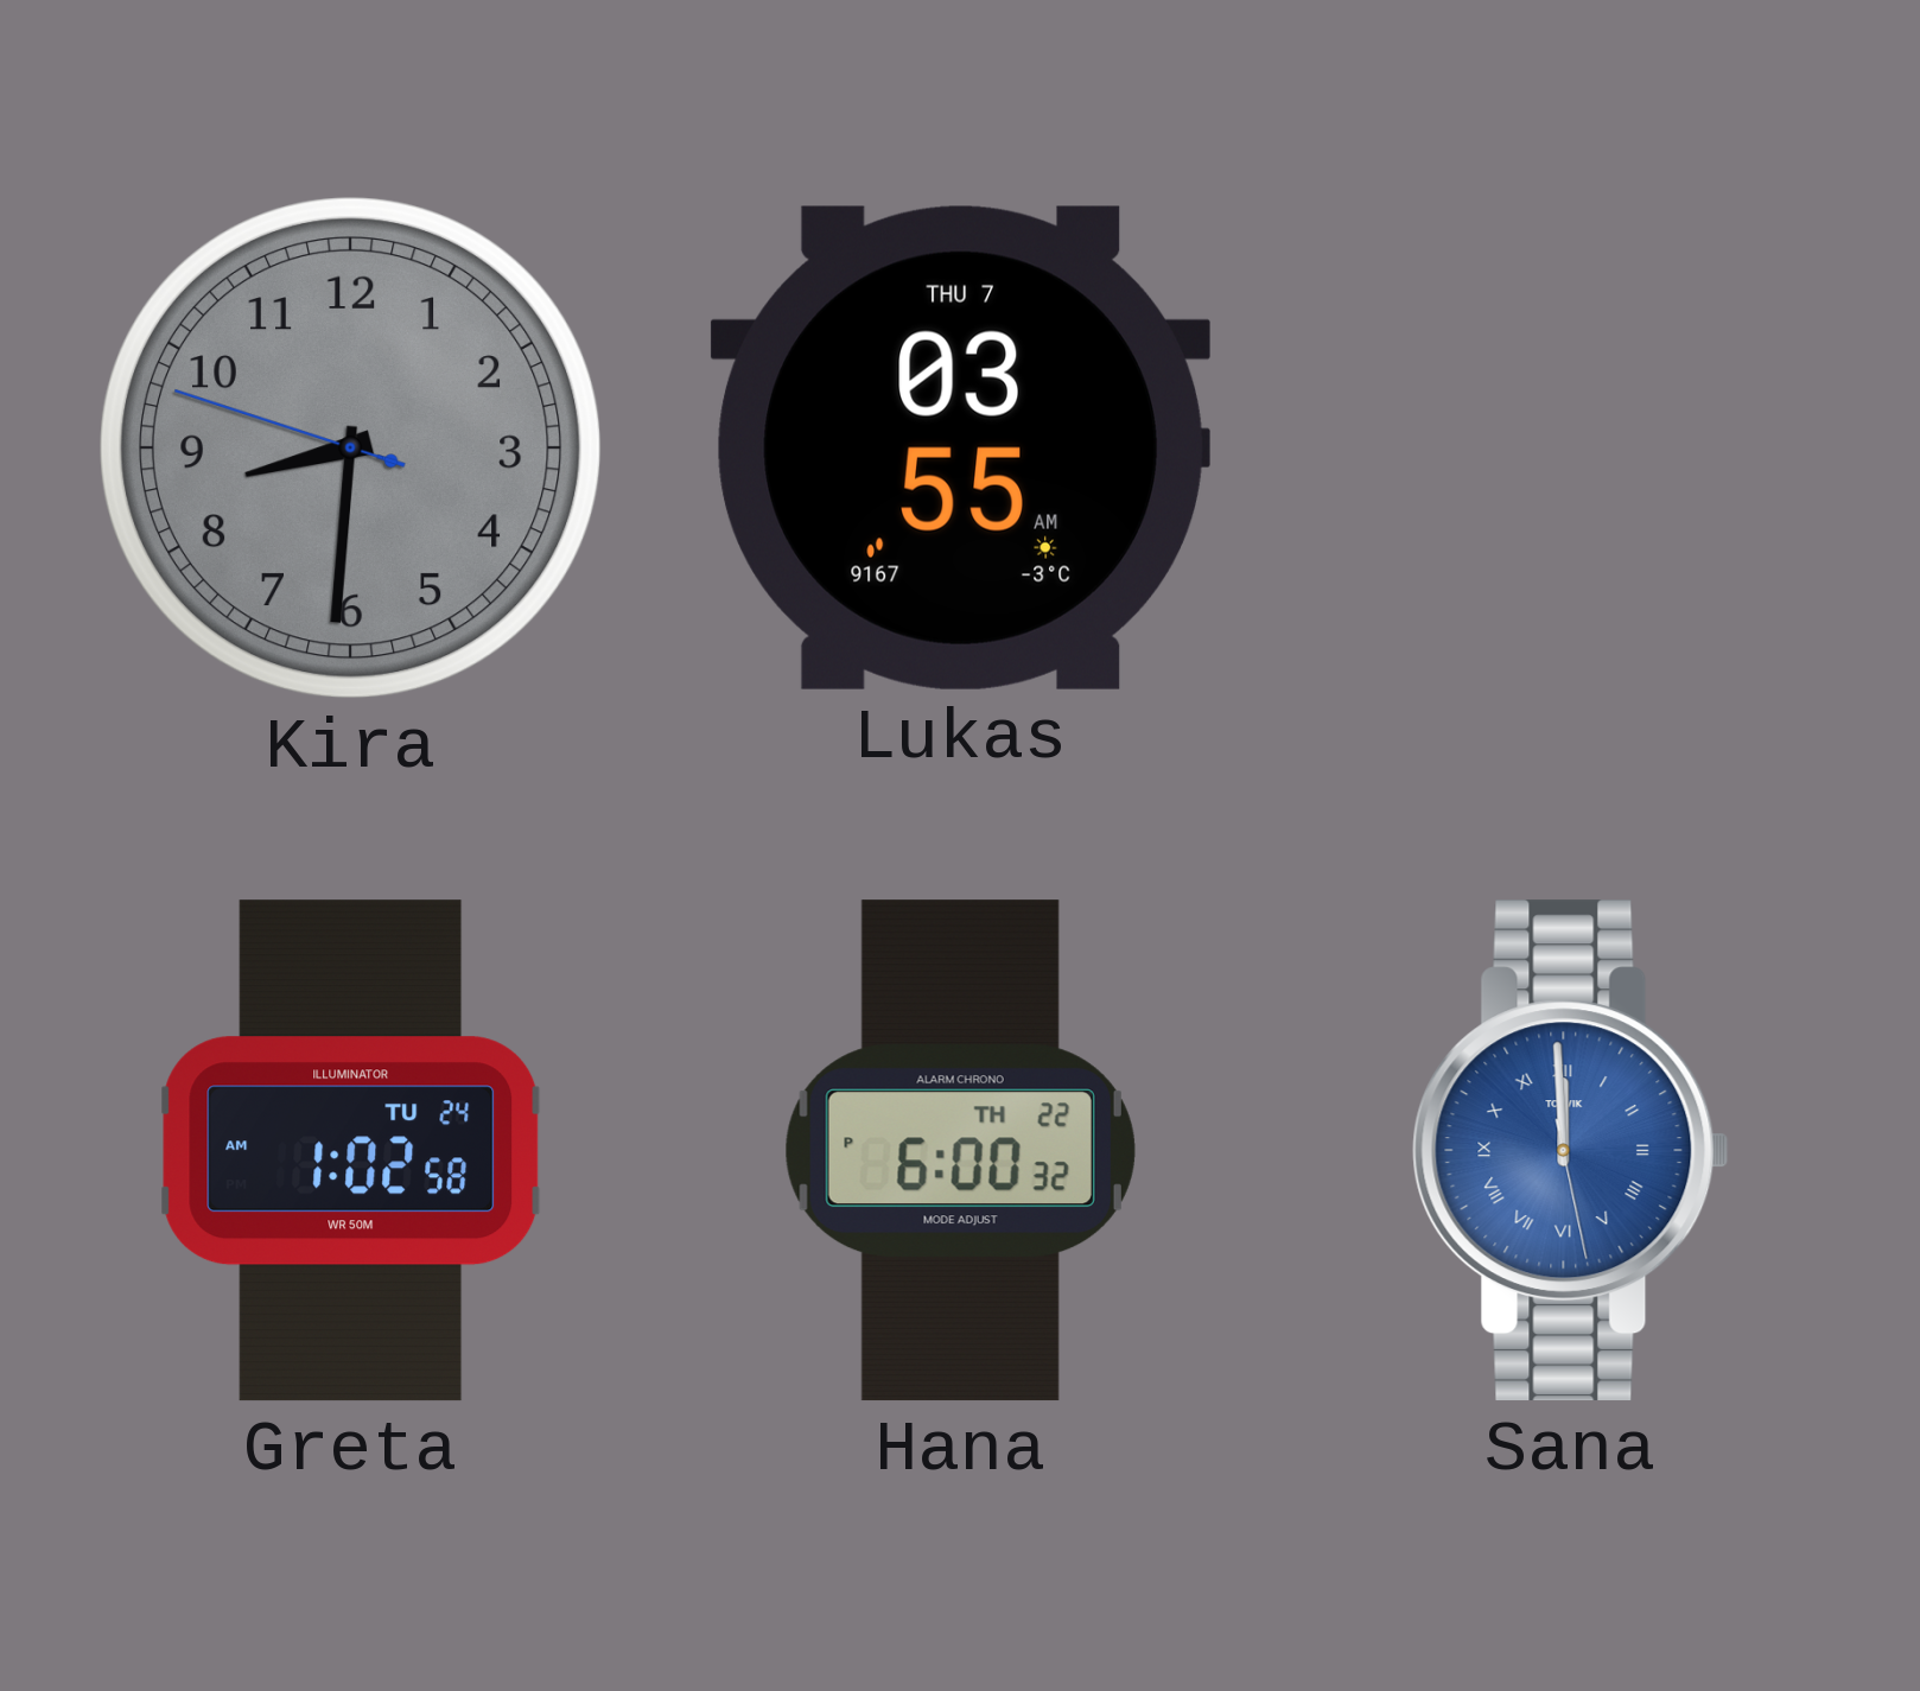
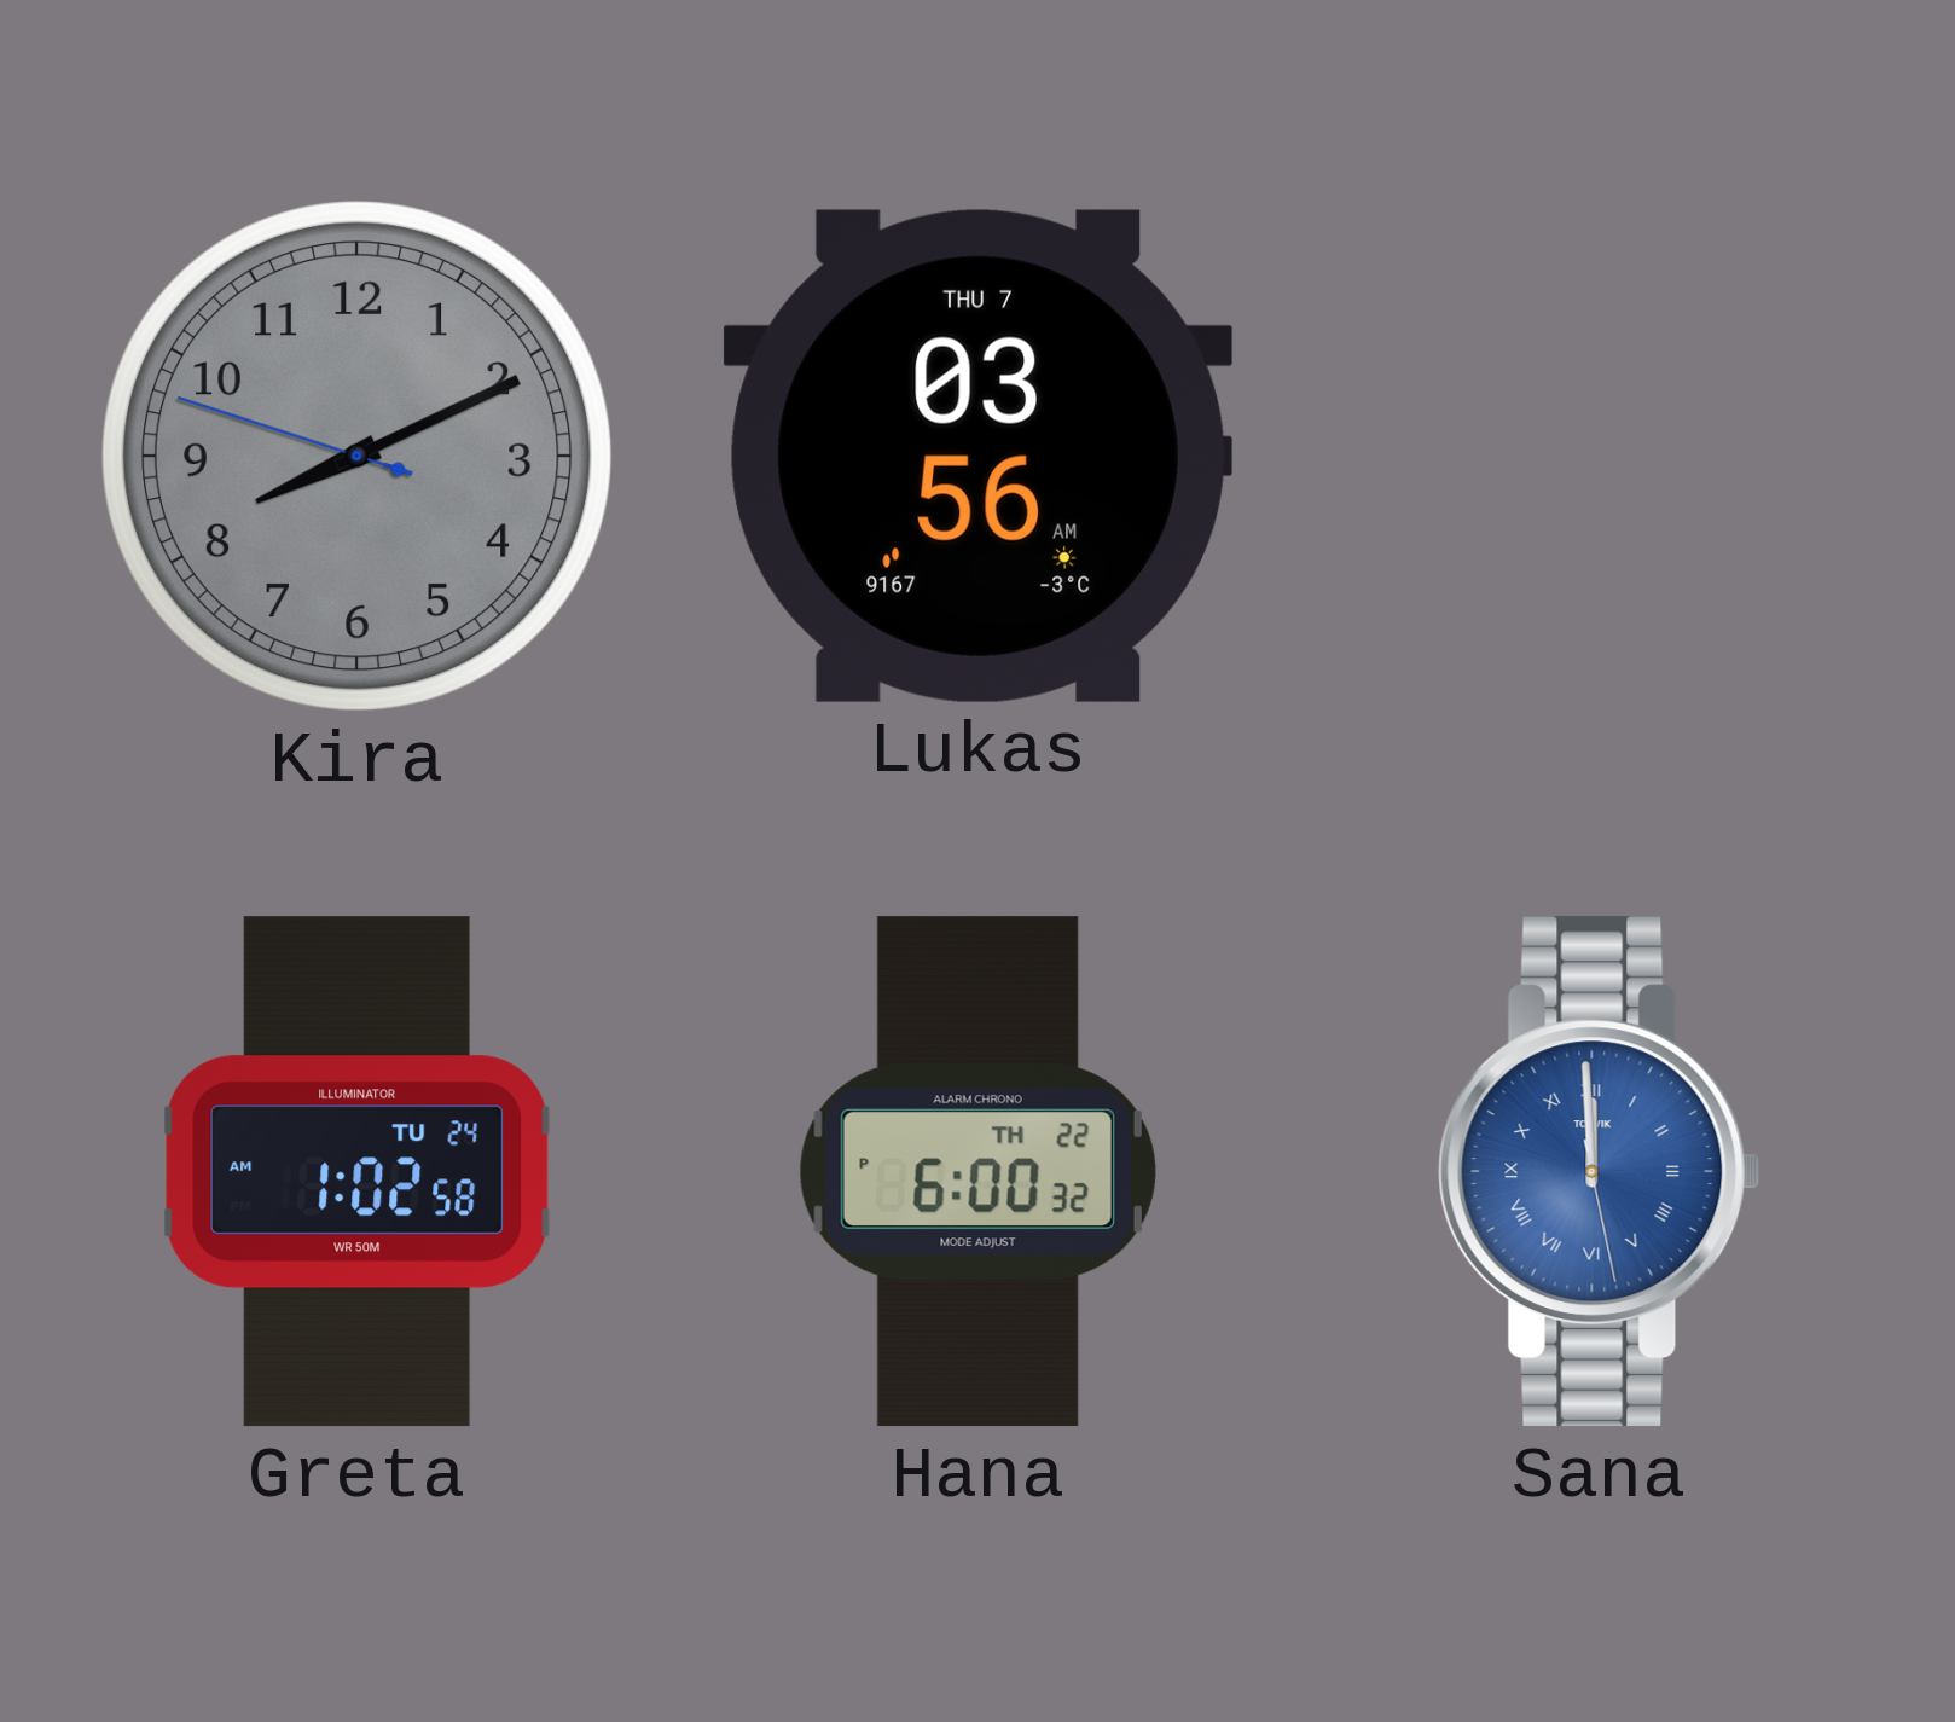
Kira: 8:30 -> 8:10
Lukas: 03:55 -> 03:56
